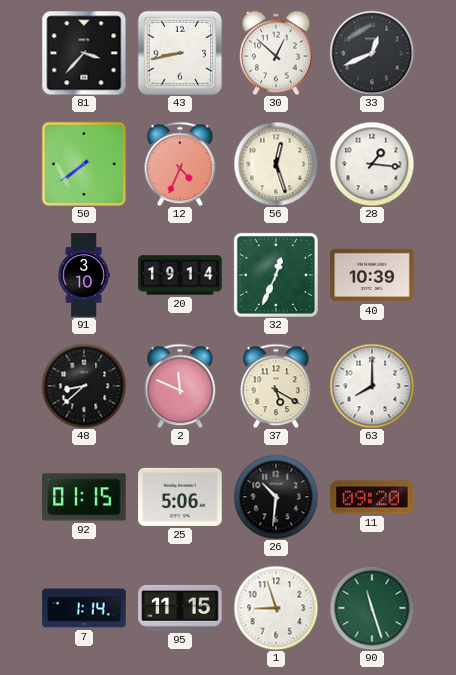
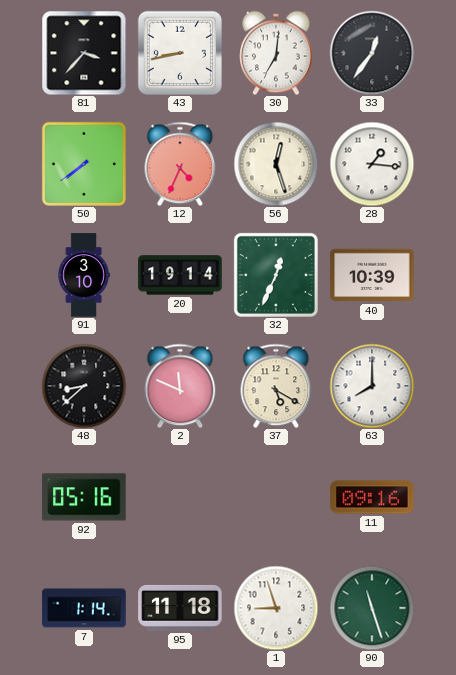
30: 12:52 -> 7:01
33: 12:41 -> 12:36
92: 01:15 -> 05:16
25: 5:06 -> none
26: 10:31 -> none
11: 09:20 -> 09:16
95: 11:15 -> 11:18
